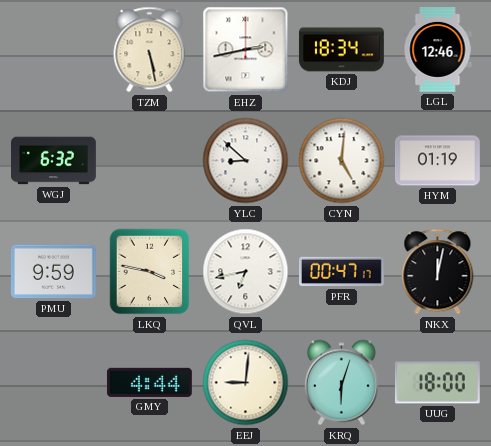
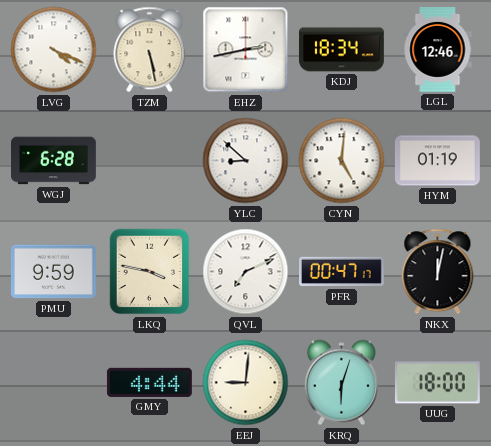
LVG: none -> 4:19
WGJ: 6:32 -> 6:28
QVL: 6:43 -> 7:11
